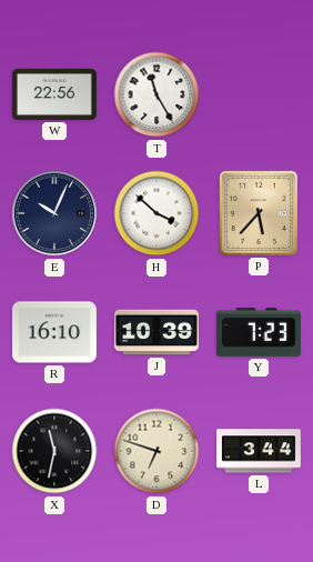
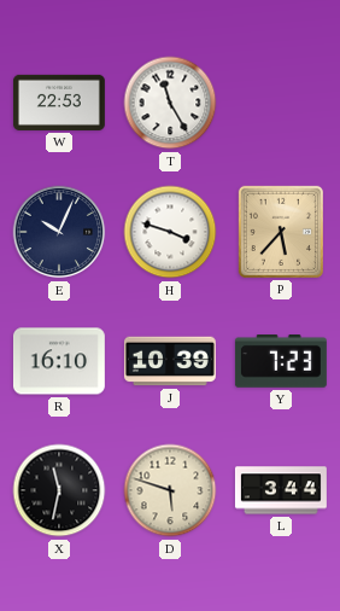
W: 22:56 -> 22:53
H: 3:52 -> 3:48
D: 6:48 -> 5:48
